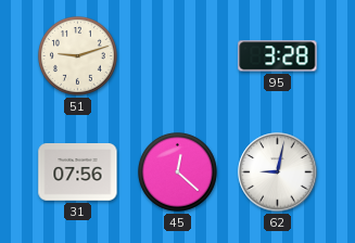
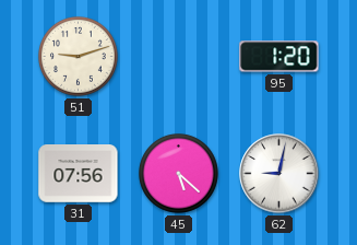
95: 3:28 -> 1:20
45: 12:22 -> 5:22
